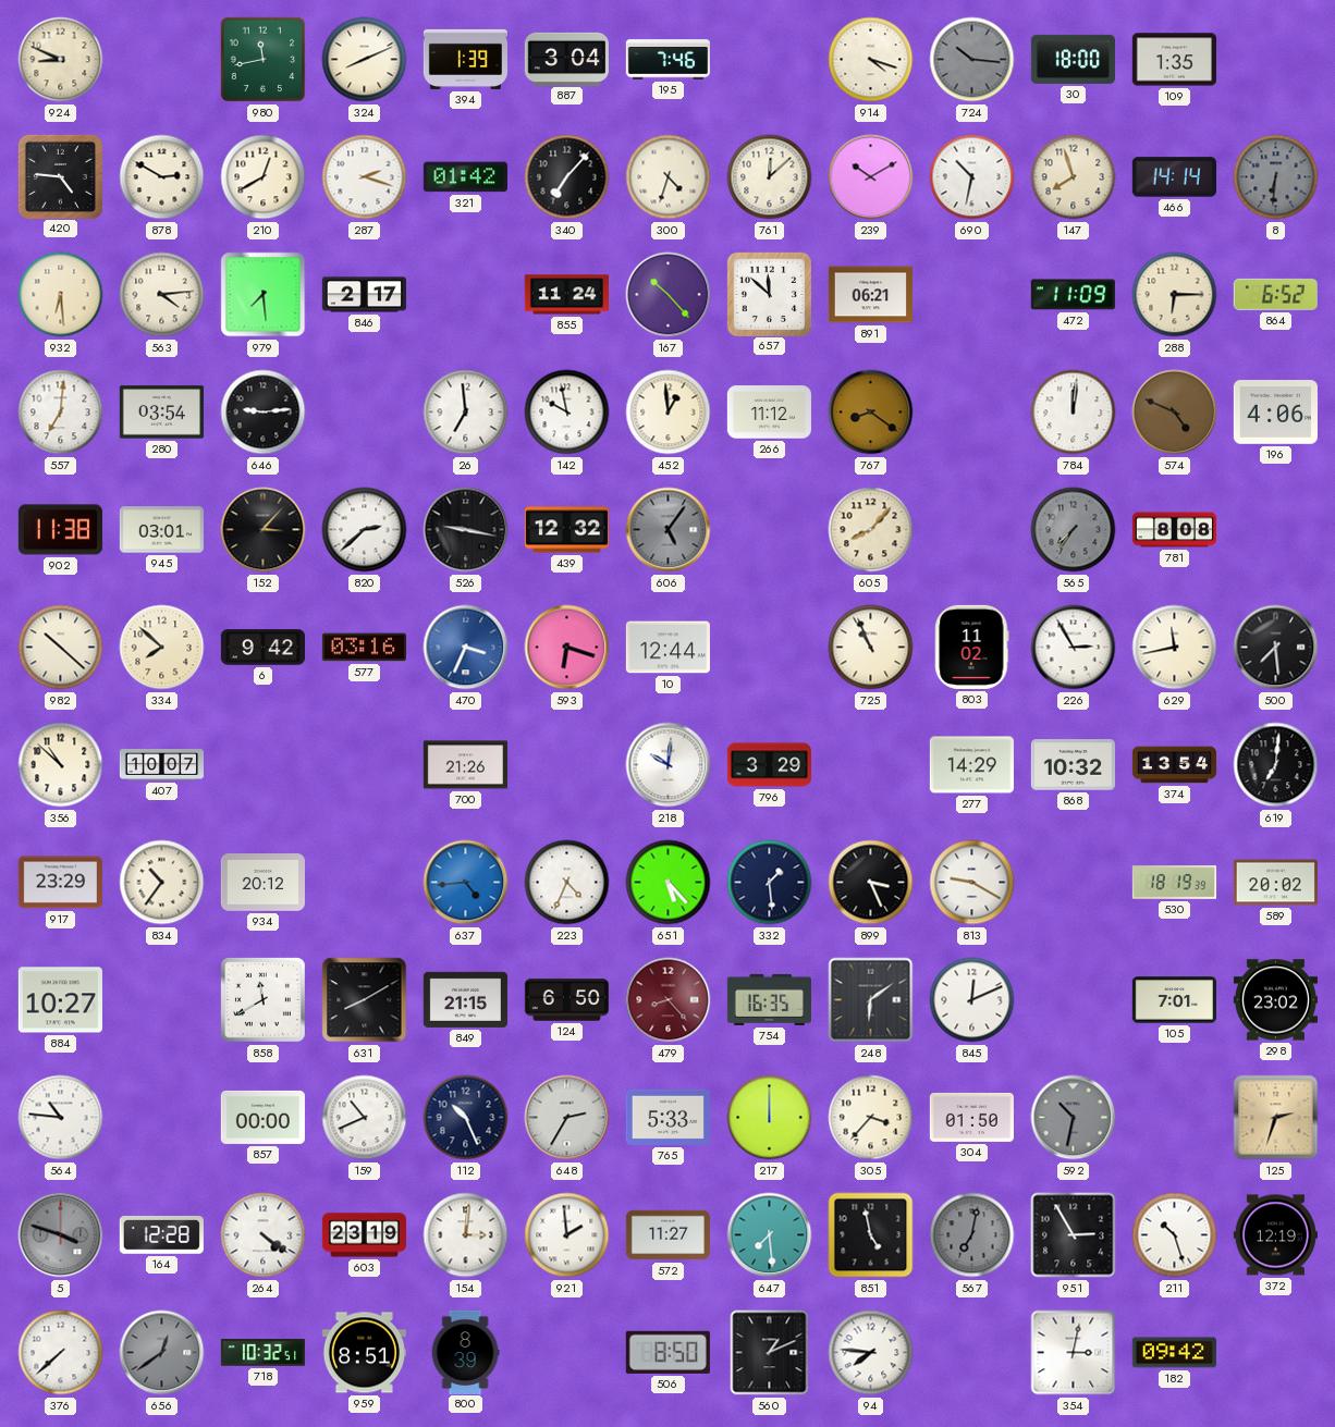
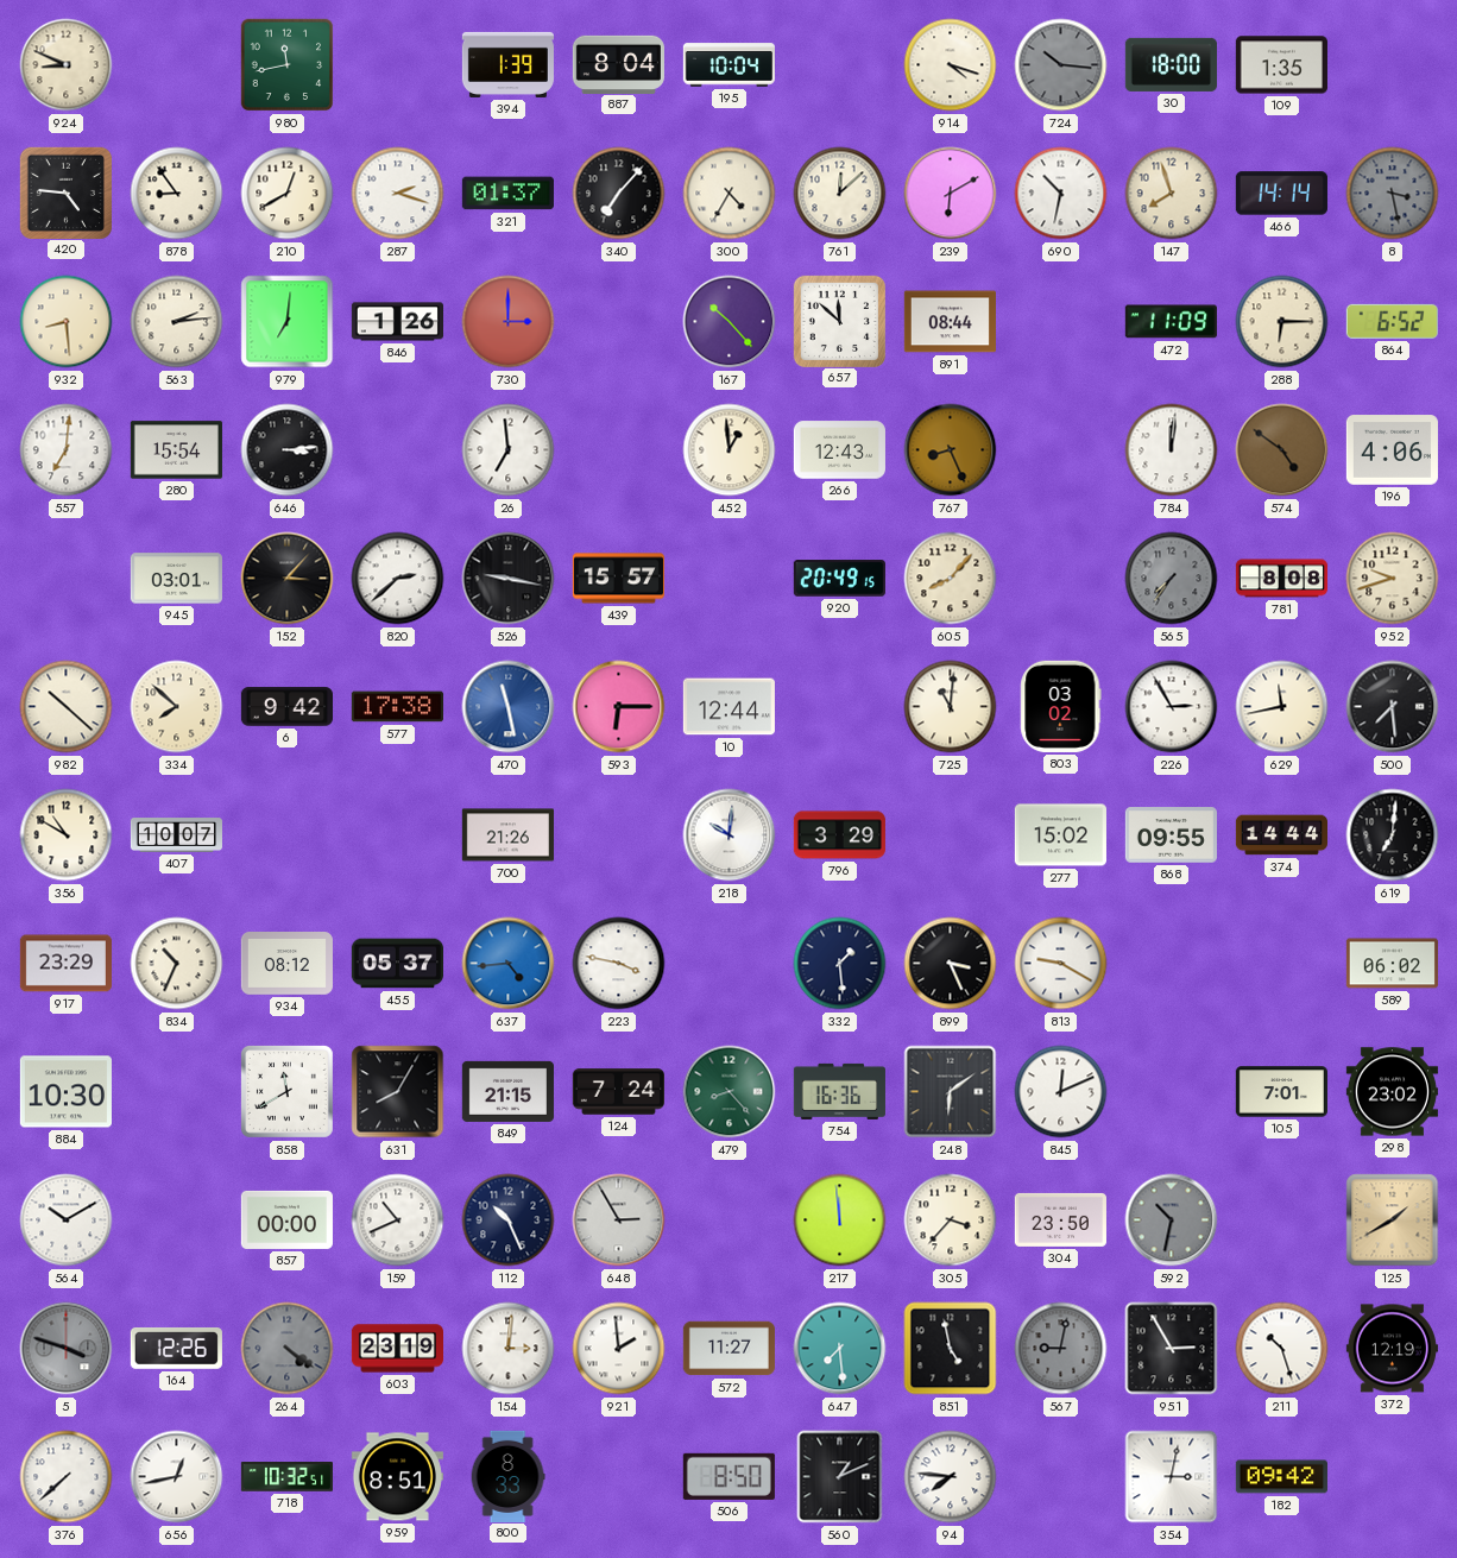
324: 8:11 -> none
887: 3:04 -> 8:04
195: 7:46 -> 10:04
878: 2:50 -> 8:54
321: 01:42 -> 01:37
300: 4:33 -> 4:35
239: 10:10 -> 6:10
8: 6:31 -> 3:28
932: 6:29 -> 8:29
563: 4:14 -> 2:14
979: 7:29 -> 7:01
846: 2:17 -> 1:26
730: none -> 3:00
855: 11:24 -> none
891: 06:21 -> 08:44
280: 03:54 -> 15:54
646: 9:14 -> 3:14
142: 9:58 -> none
266: 11:12 -> 12:43
767: 8:21 -> 8:26
574: 4:49 -> 4:51
902: 11:38 -> none
439: 12:32 -> 15:57
606: 5:06 -> none
920: none -> 20:49
952: none -> 9:42
577: 03:16 -> 17:38
470: 3:34 -> 11:28
593: 6:18 -> 6:15
725: 10:56 -> 11:01
803: 11:02 -> 03:02
356: 10:52 -> 10:50
277: 14:29 -> 15:02
868: 10:32 -> 09:55
374: 13:54 -> 14:44
834: 10:36 -> 10:34
934: 20:12 -> 08:12
455: none -> 05:37
223: 4:34 -> 3:47
651: 5:23 -> none
530: 18:19 -> none
589: 20:02 -> 06:02
884: 10:27 -> 10:30
631: 8:10 -> 8:05
124: 6:50 -> 7:24
479 dial: burgundy -> green
754: 16:35 -> 16:36
564: 10:46 -> 10:10
648: 2:35 -> 2:55
765: 5:33 -> none
217: 12:00 -> 11:59
304: 01:50 -> 23:50
125: 2:33 -> 1:40
164: 12:28 -> 12:26
264 dial: white -> grey
567: 7:02 -> 9:02
656: 12:39 -> 12:43
656 dial: grey -> white
800: 8:39 -> 8:33
